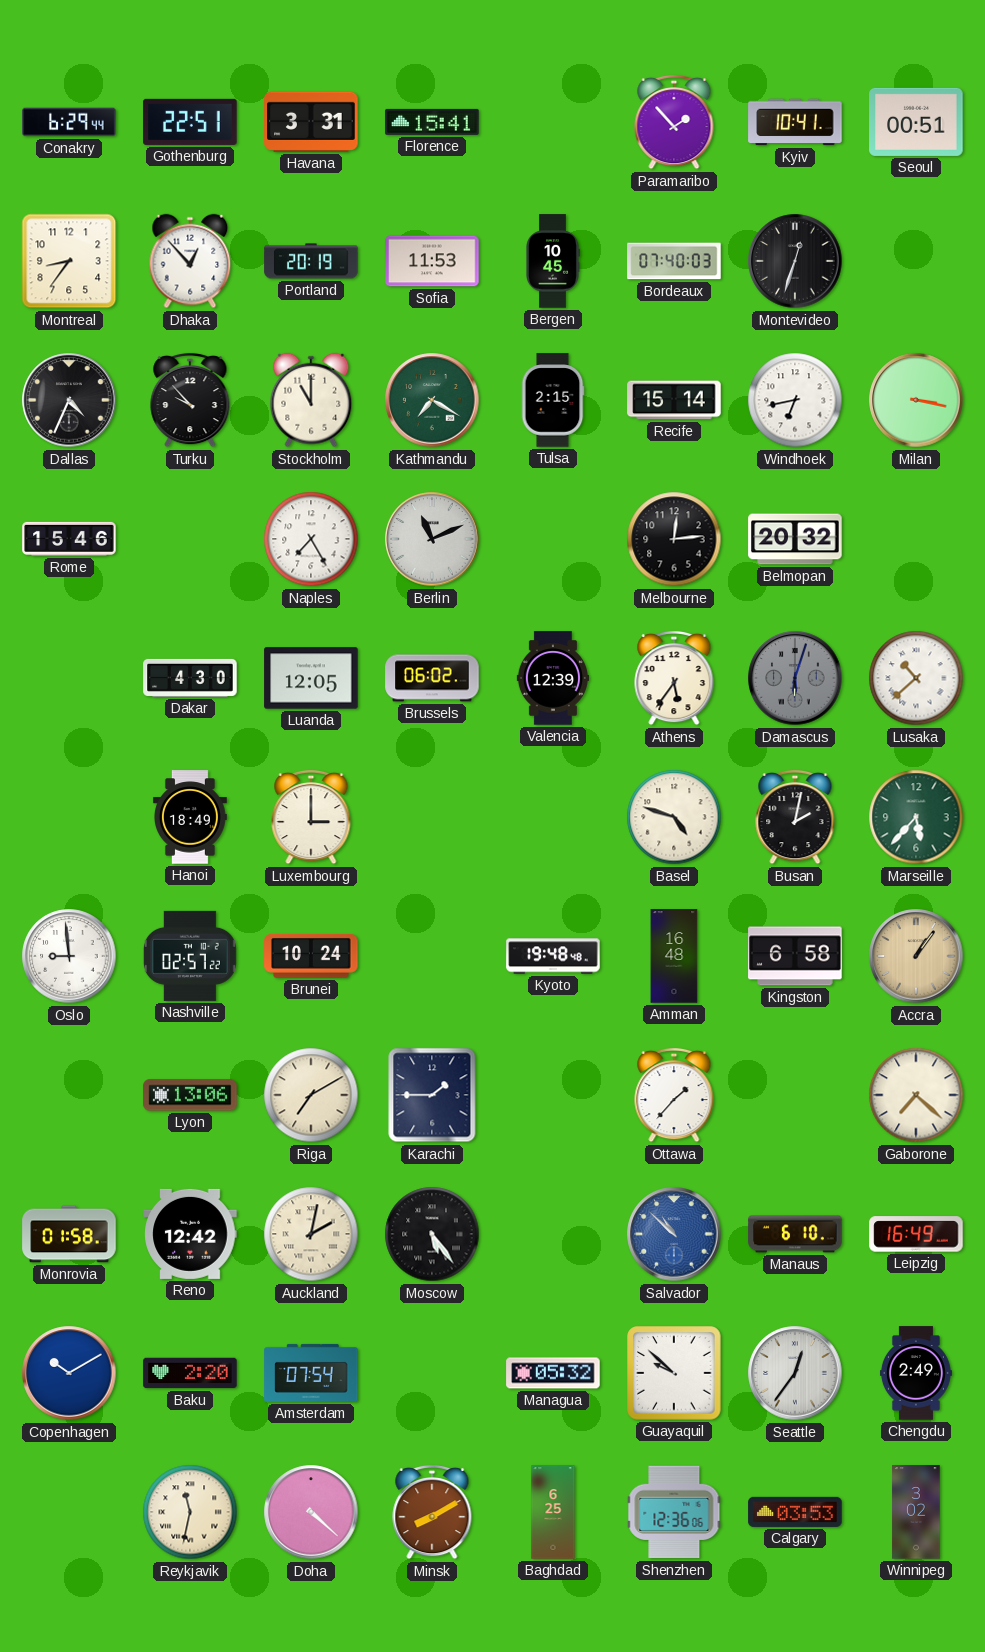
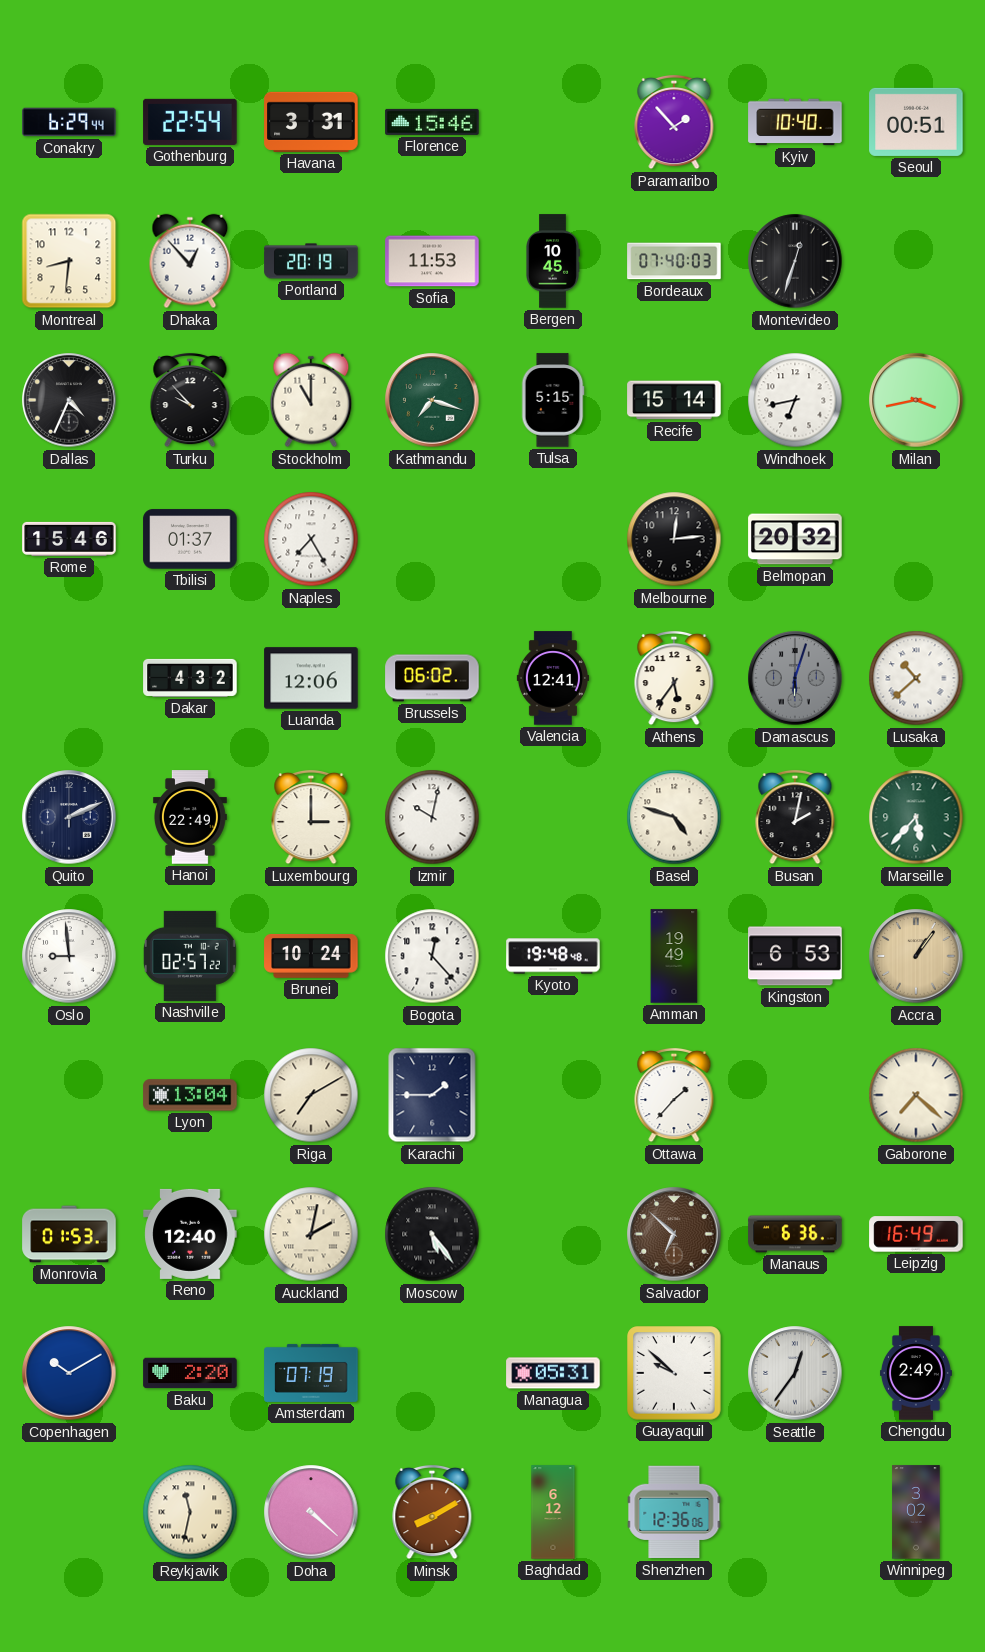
Gothenburg: 22:51 -> 22:54
Florence: 15:41 -> 15:46
Kyiv: 10:41 -> 10:40
Montreal: 8:36 -> 8:31
Kathmandu: 7:20 -> 7:18
Tulsa: 2:15 -> 5:15
Milan: 3:17 -> 3:43
Tbilisi: none -> 01:37
Berlin: 11:11 -> none
Dakar: 4:30 -> 4:32
Luanda: 12:05 -> 12:06
Valencia: 12:39 -> 12:41
Quito: none -> 2:11
Hanoi: 18:49 -> 22:49
Izmir: none -> 10:02
Bogota: none -> 12:23
Amman: 16:48 -> 19:49
Kingston: 6:58 -> 6:53
Lyon: 13:06 -> 13:04
Monrovia: 01:58 -> 01:53
Reno: 12:42 -> 12:40
Salvador: 10:52 -> 6:52
Salvador dial: blue -> brown
Manaus: 6:10 -> 6:36
Amsterdam: 07:54 -> 07:19
Managua: 05:32 -> 05:31
Baghdad: 6:25 -> 6:12
Calgary: 03:53 -> none
